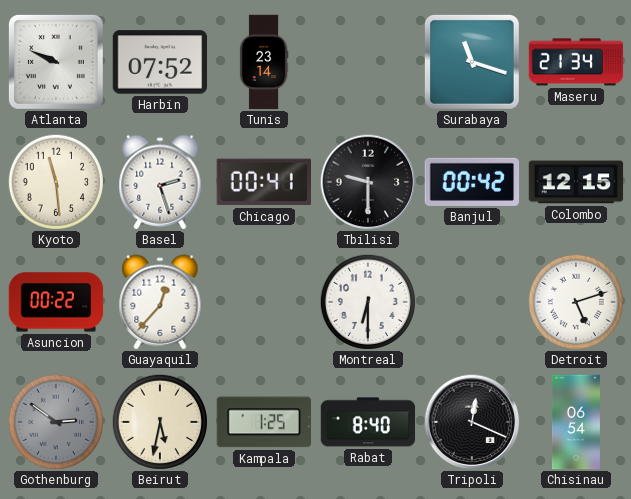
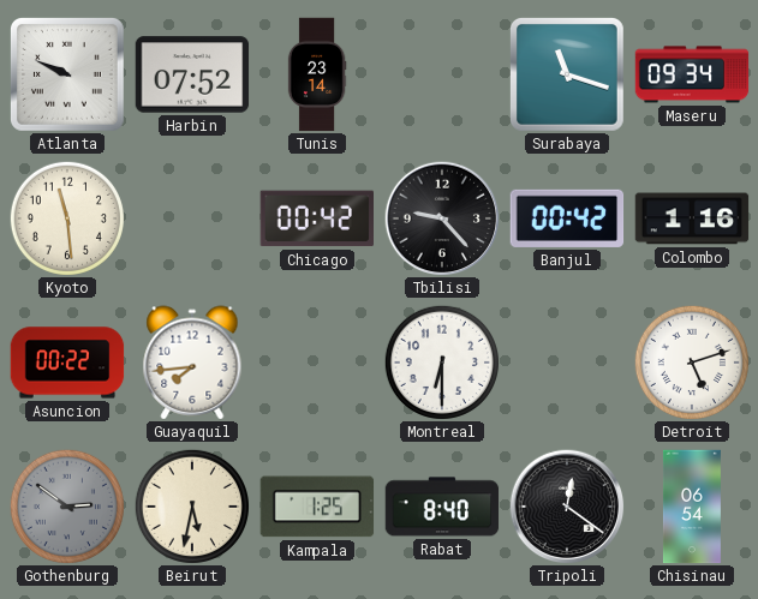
Maseru: 21:34 -> 09:34
Basel: 2:27 -> none
Chicago: 00:41 -> 00:42
Tbilisi: 9:30 -> 9:23
Colombo: 12:15 -> 1:16
Guayaquil: 12:37 -> 7:44
Tripoli: 12:19 -> 12:21
